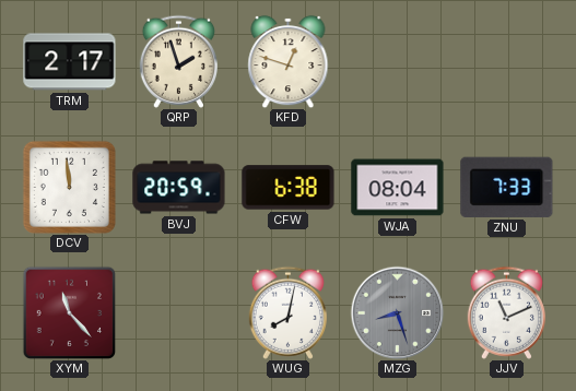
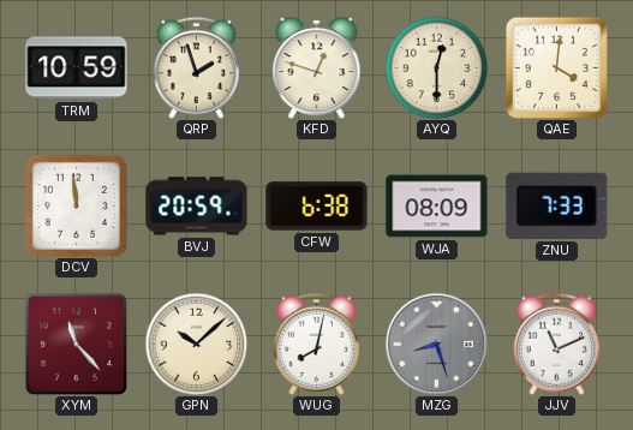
TRM: 2:17 -> 10:59
AYQ: none -> 12:30
QAE: none -> 4:01
WJA: 08:04 -> 08:09
GPN: none -> 10:08
